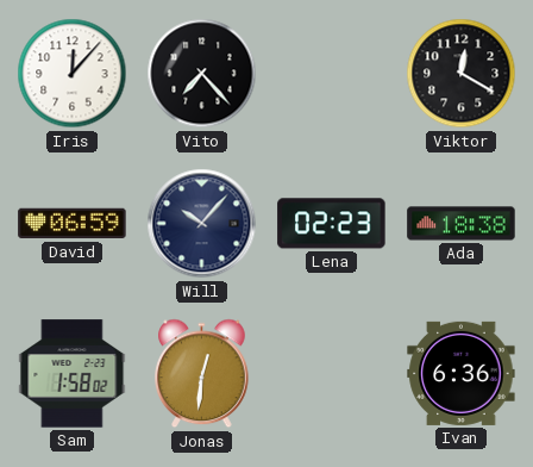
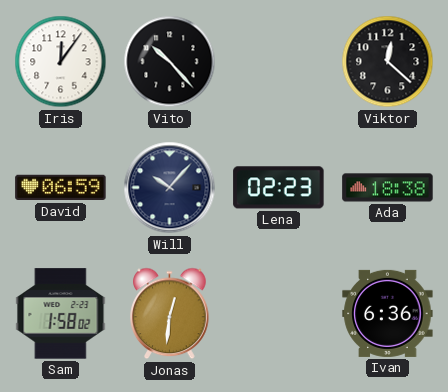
Iris: 12:07 -> 12:06
Vito: 7:23 -> 10:23
Viktor: 12:20 -> 12:22
